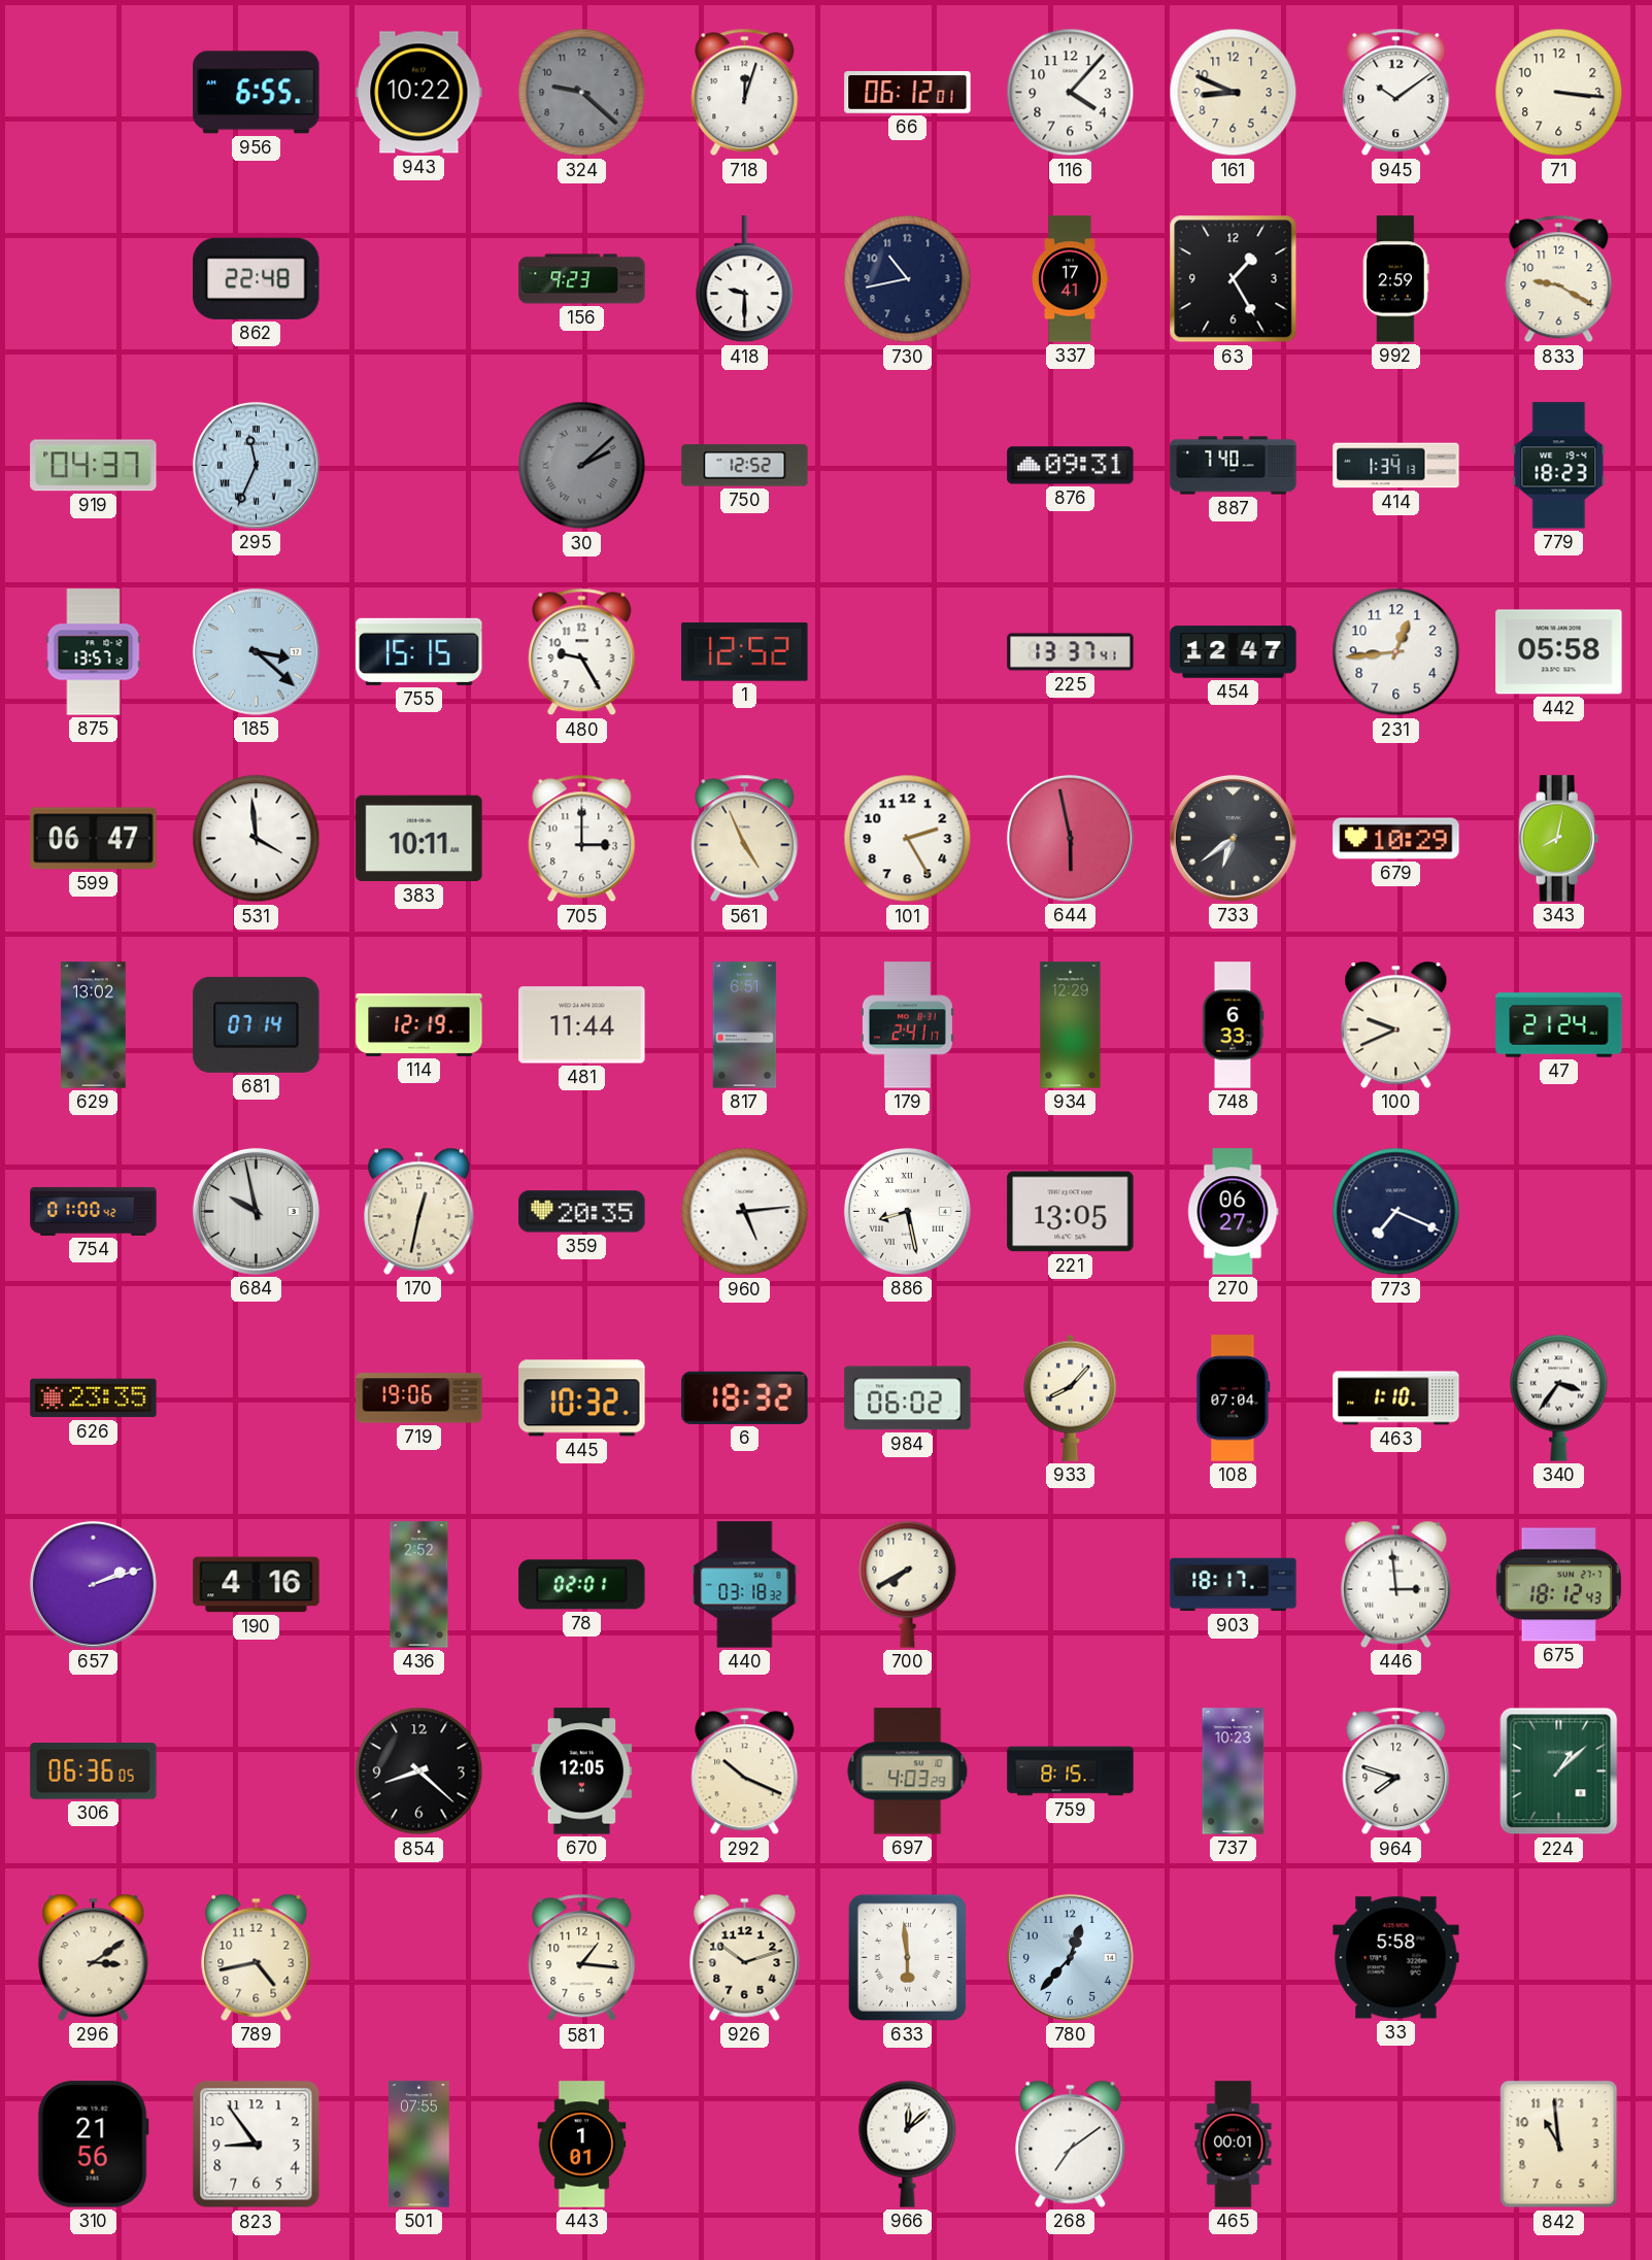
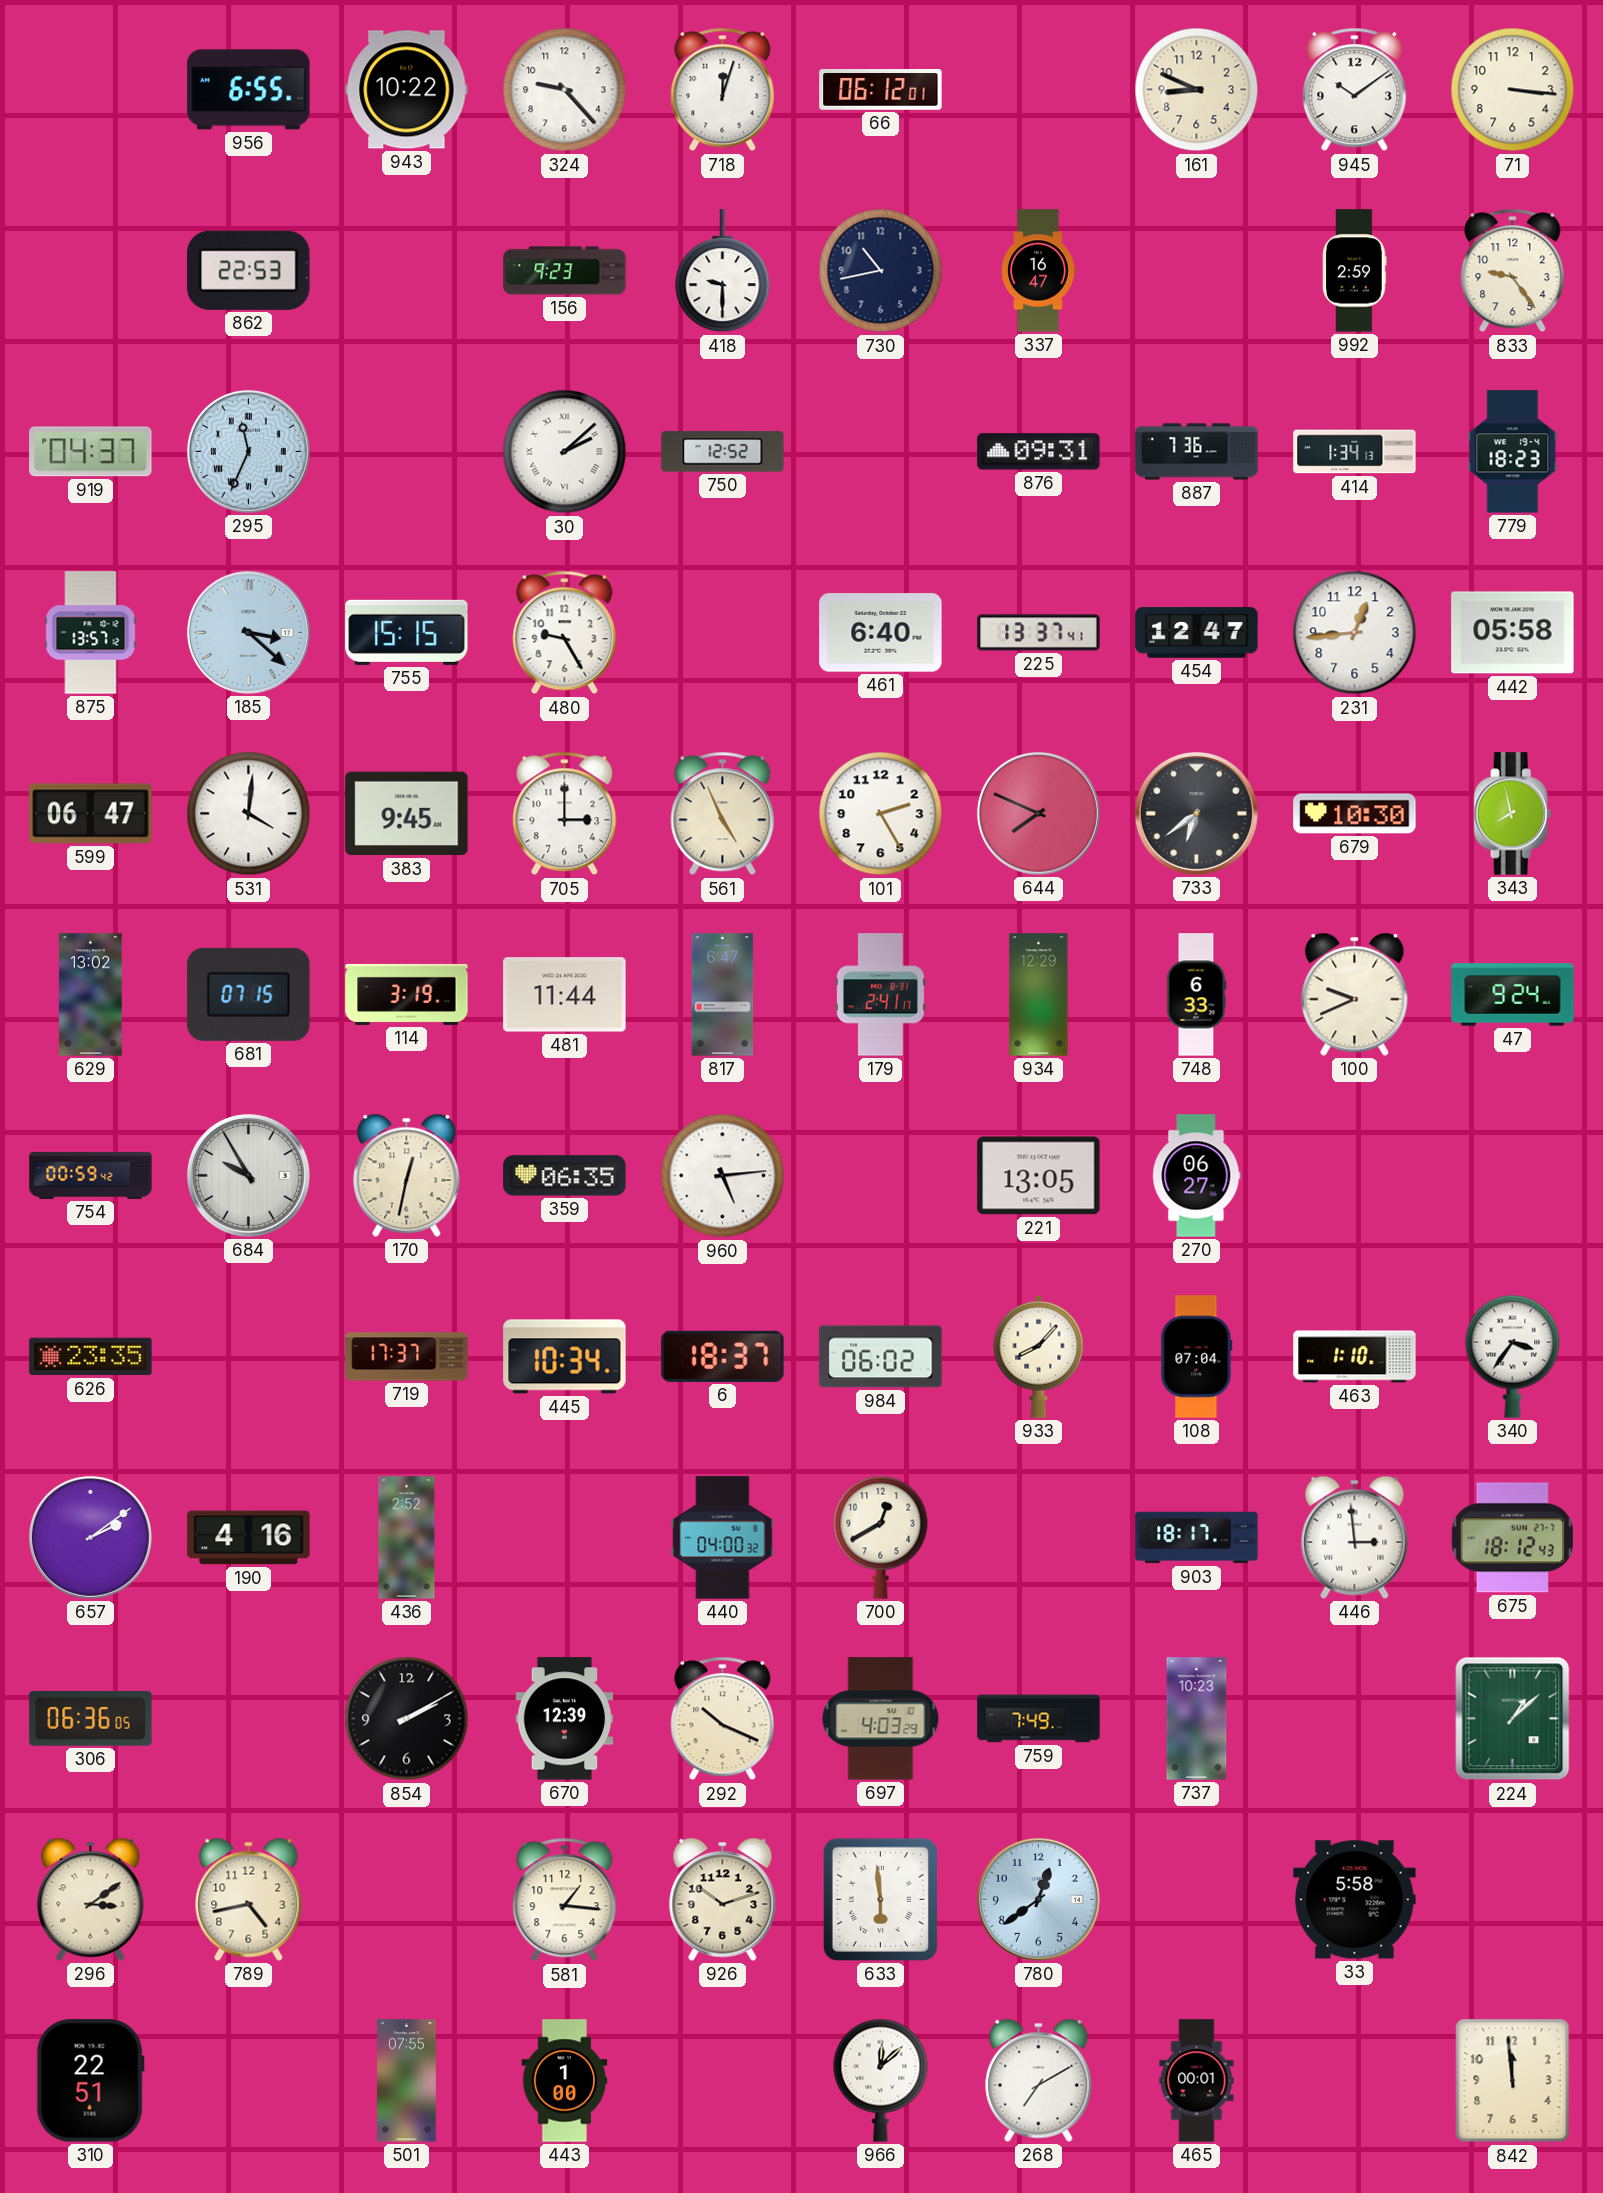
324: 9:22 -> 9:23
324 dial: grey -> white
116: 4:07 -> none
862: 22:48 -> 22:53
337: 17:41 -> 16:47
63: 1:25 -> none
833: 9:20 -> 9:24
30 dial: grey -> white
887: 7:40 -> 7:36
1: 12:52 -> none
461: none -> 6:40
531: 3:59 -> 4:01
383: 10:11 -> 9:45
644: 5:58 -> 7:49
679: 10:29 -> 10:30
343: 8:02 -> 7:58
681: 07:14 -> 07:15
114: 12:19 -> 3:19
817: 6:51 -> 6:47
47: 21:24 -> 9:24
754: 01:00 -> 00:59
684: 9:58 -> 9:55
359: 20:35 -> 06:35
886: 8:28 -> none
773: 7:19 -> none
719: 19:06 -> 17:37
445: 10:32 -> 10:34
6: 18:32 -> 18:37
657: 2:12 -> 2:09
78: 02:01 -> none
440: 03:18 -> 04:00
700: 7:40 -> 12:40
854: 8:22 -> 2:10
670: 12:05 -> 12:39
759: 8:15 -> 7:49
964: 7:48 -> none
780: 12:37 -> 12:39
310: 21:56 -> 22:51
823: 8:54 -> none
443: 1:01 -> 1:00
268: 7:09 -> 7:10
842: 10:59 -> 11:59
